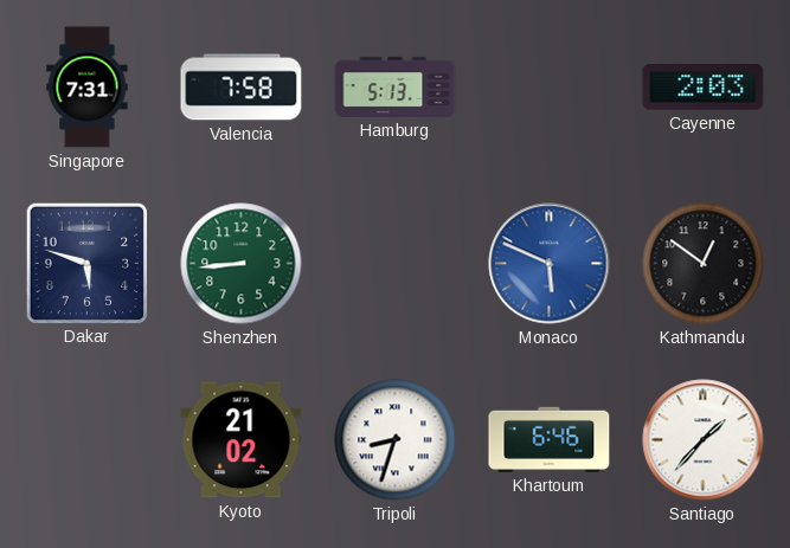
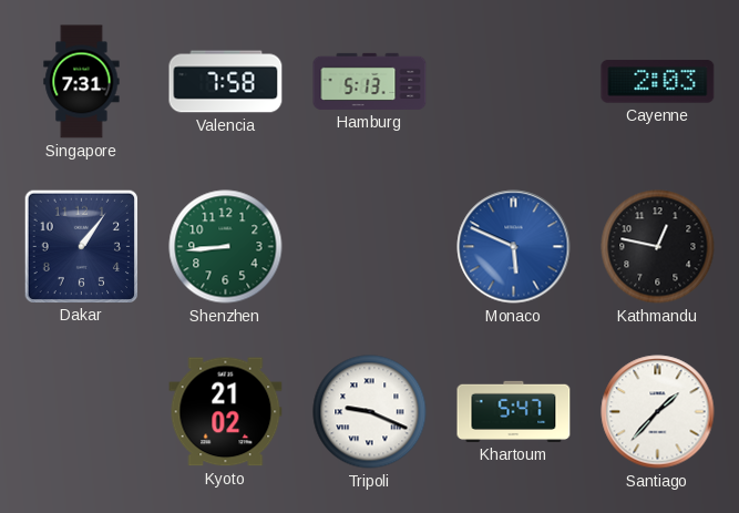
Dakar: 5:48 -> 1:06
Kathmandu: 12:51 -> 12:47
Tripoli: 8:33 -> 9:19
Khartoum: 6:46 -> 5:47
